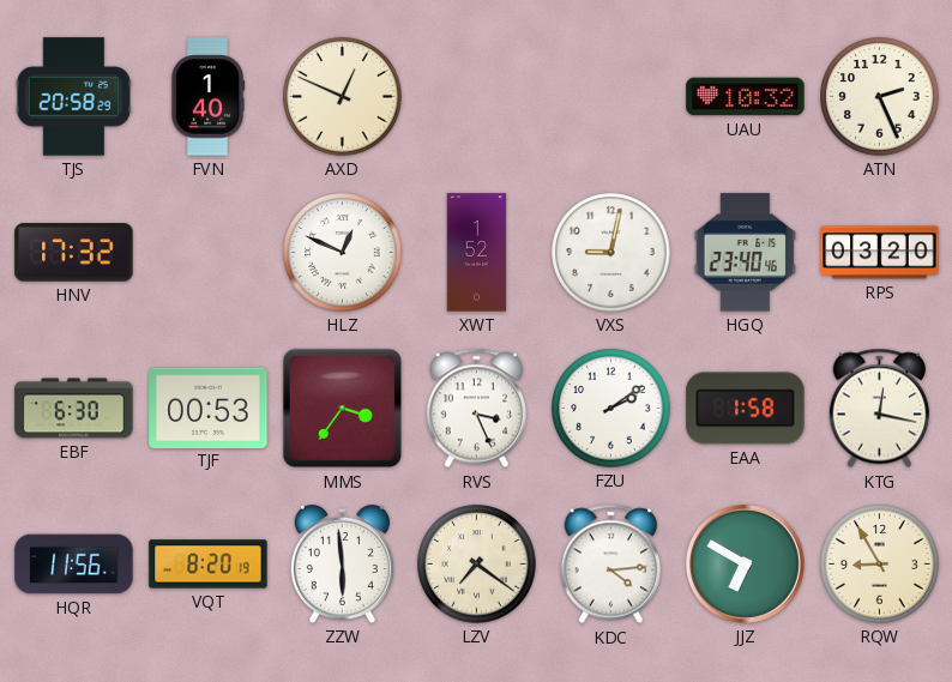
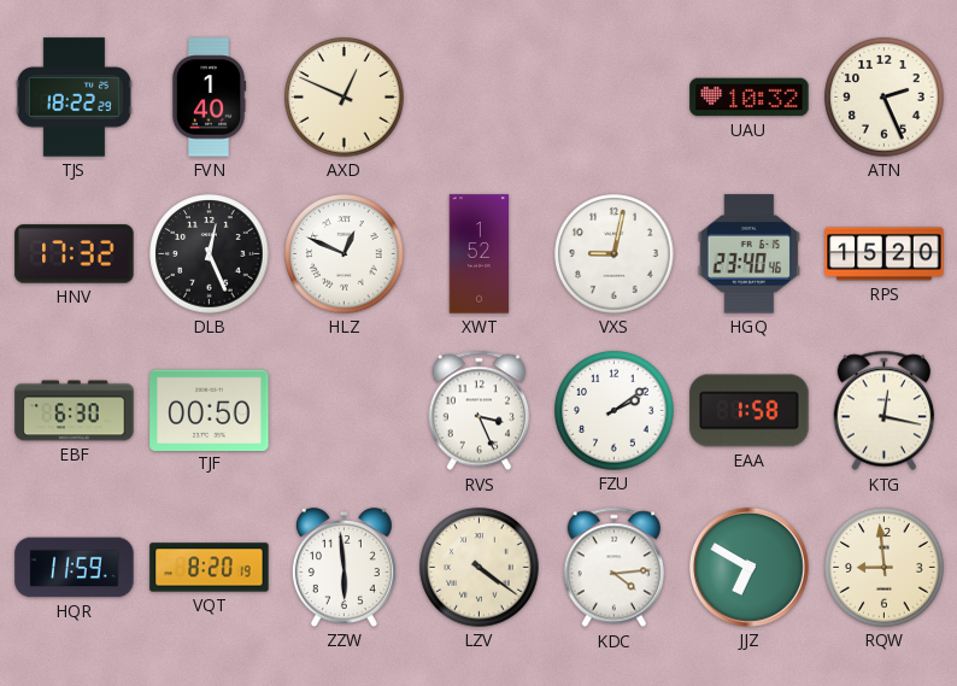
TJS: 20:58 -> 18:22
DLB: none -> 12:26
RPS: 03:20 -> 15:20
TJF: 00:53 -> 00:50
MMS: 3:36 -> none
HQR: 11:56 -> 11:59
LZV: 7:21 -> 4:21
RQW: 8:55 -> 8:59
